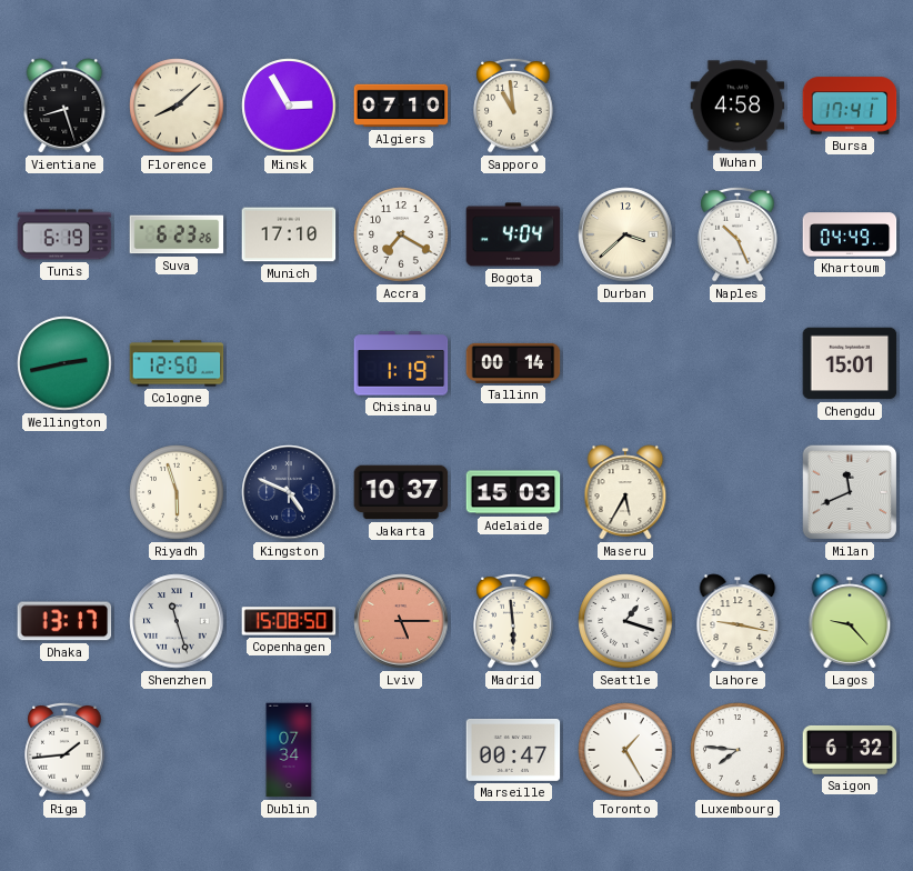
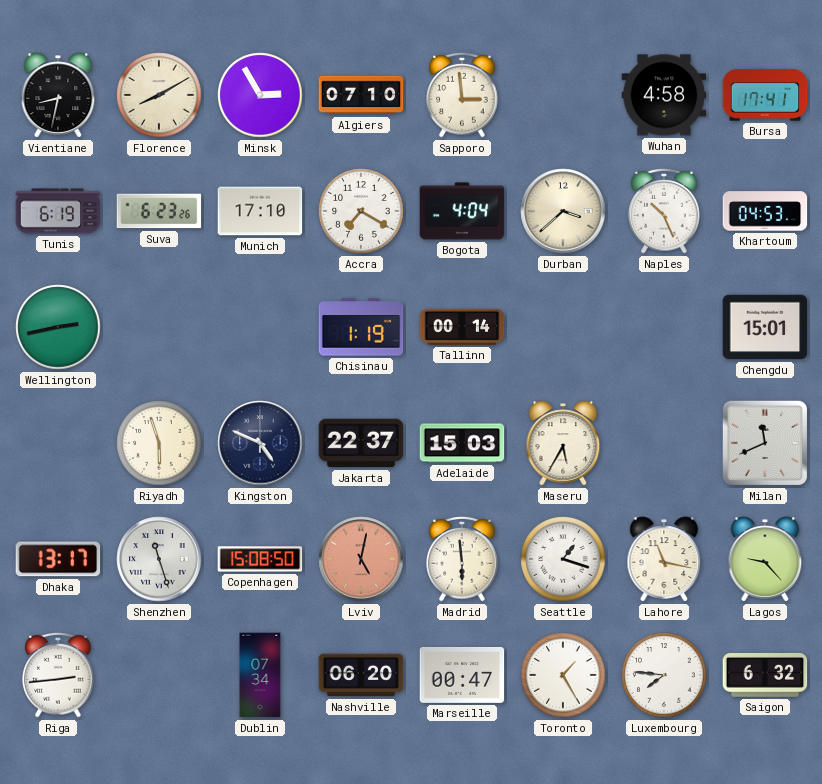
Vientiane: 8:27 -> 8:32
Florence: 8:08 -> 8:10
Sapporo: 10:59 -> 2:59
Khartoum: 04:49 -> 04:53
Cologne: 12:50 -> none
Jakarta: 10:37 -> 22:37
Lviv: 5:15 -> 5:02
Lahore: 9:17 -> 11:17
Riga: 1:44 -> 2:44
Nashville: none -> 06:20
